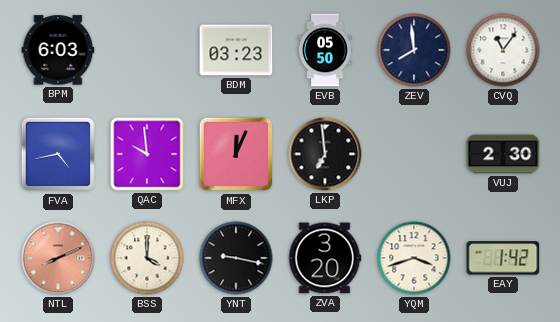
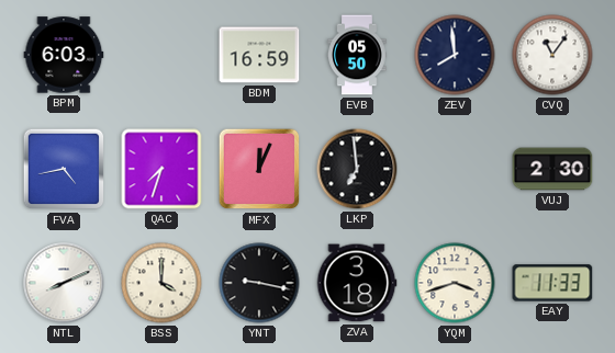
BDM: 03:23 -> 16:59
QAC: 9:59 -> 7:33
NTL dial: salmon -> white
ZVA: 3:20 -> 3:18
EAY: 1:42 -> 11:33
